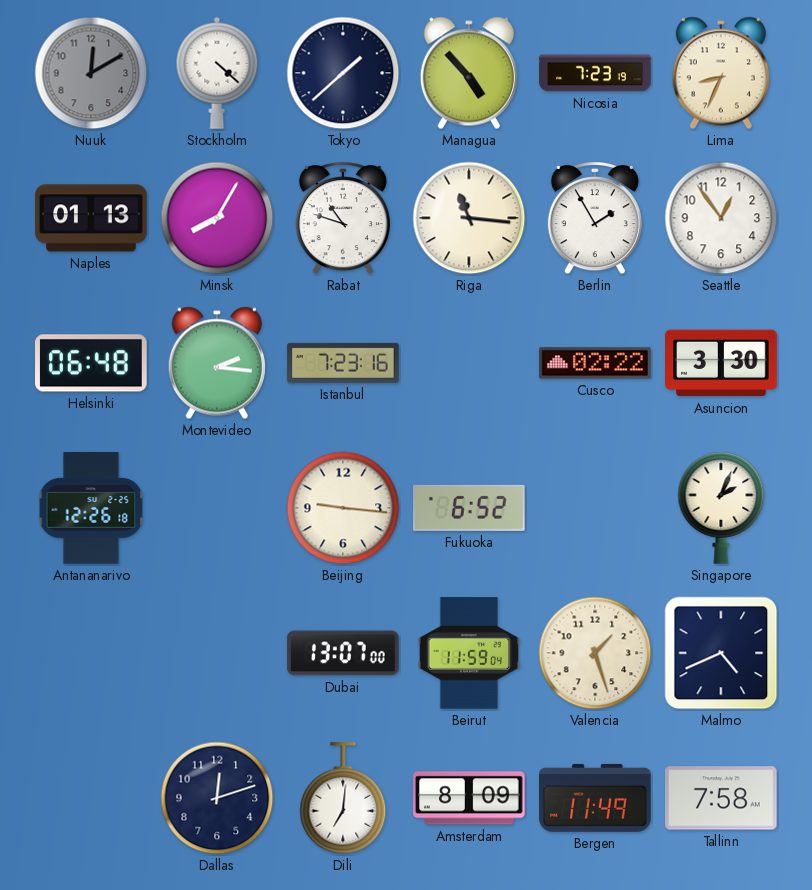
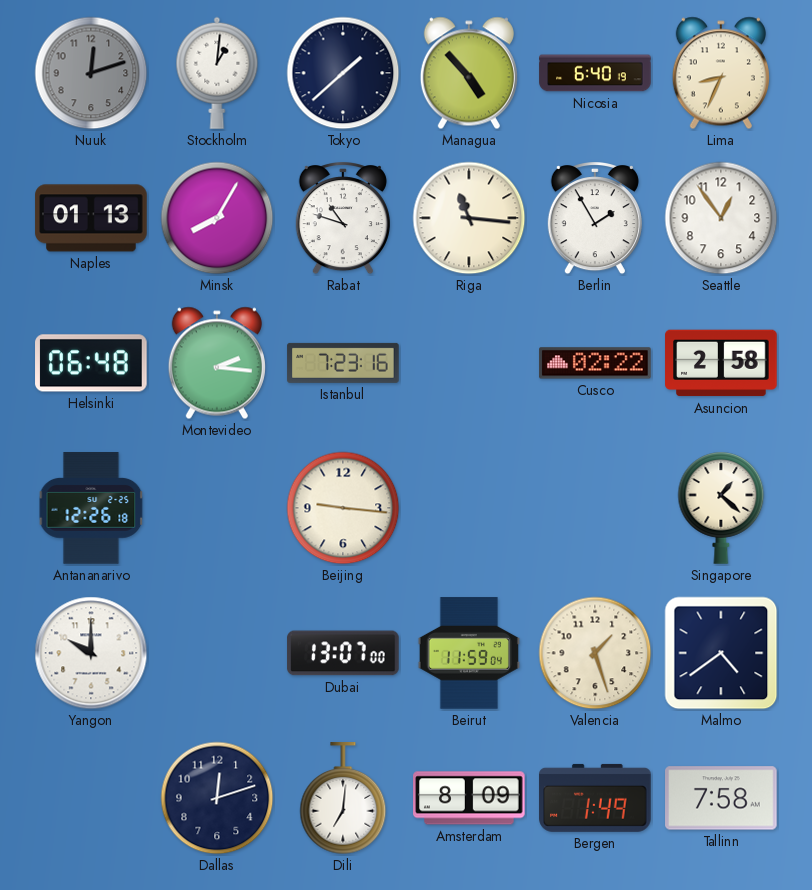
Nuuk: 12:10 -> 12:12
Stockholm: 4:22 -> 1:01
Nicosia: 7:23 -> 6:40
Asuncion: 3:30 -> 2:58
Fukuoka: 6:52 -> none
Singapore: 2:04 -> 1:22
Yangon: none -> 10:00
Malmo: 4:41 -> 4:39
Bergen: 11:49 -> 1:49
